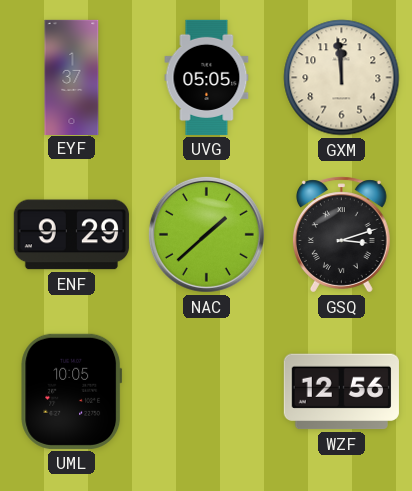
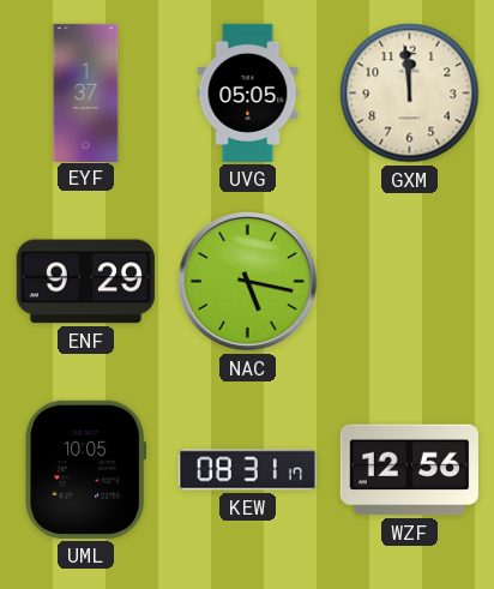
NAC: 1:38 -> 5:17
GSQ: 3:12 -> none
KEW: none -> 08:31
